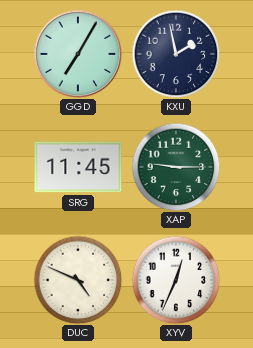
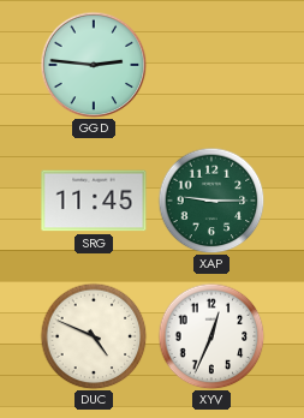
GGD: 7:05 -> 2:46
KXU: 1:58 -> none
